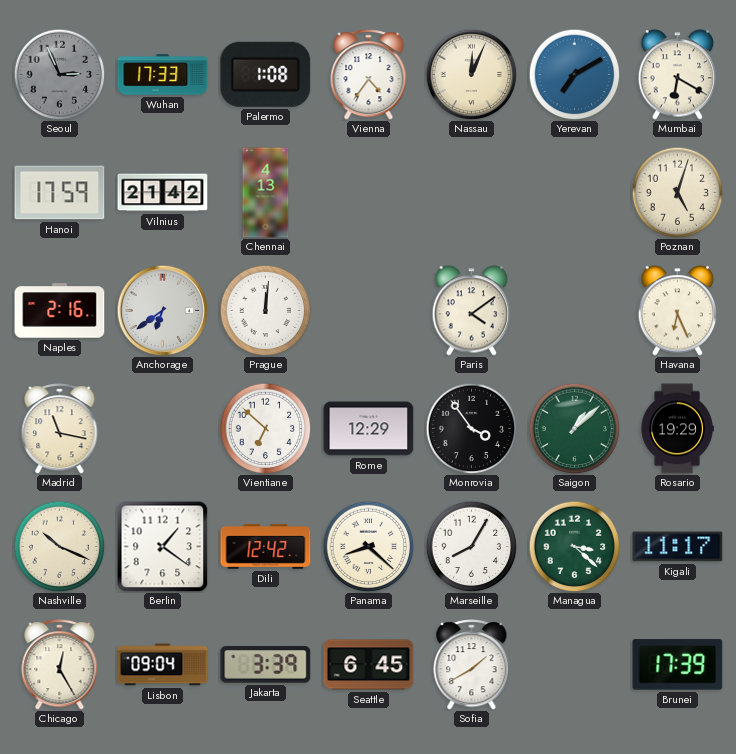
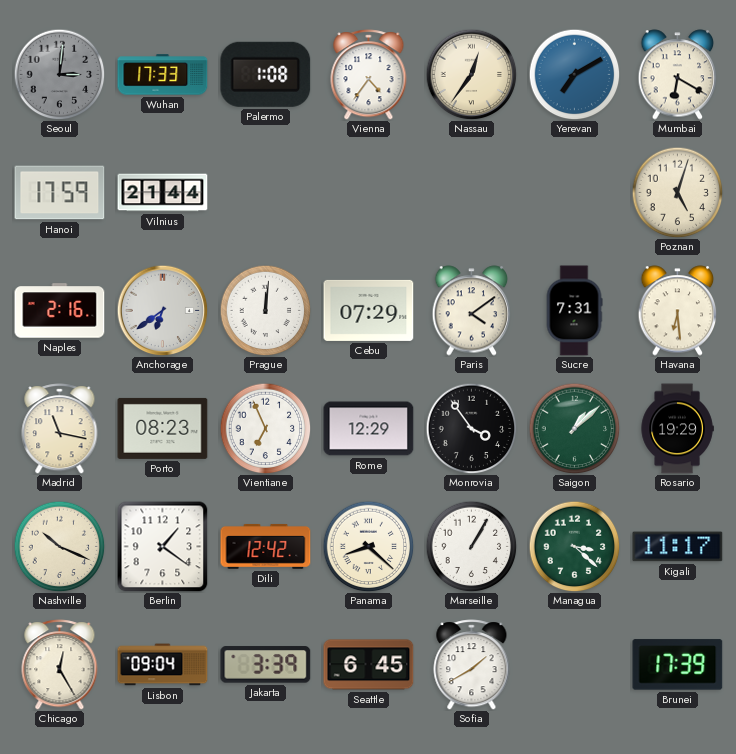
Seoul: 2:56 -> 3:01
Nassau: 12:04 -> 12:36
Vilnius: 21:42 -> 21:44
Chennai: 4:13 -> none
Cebu: none -> 07:29
Sucre: none -> 7:31
Havana: 6:26 -> 6:29
Porto: none -> 08:23
Vientiane: 6:52 -> 6:56
Marseille: 8:05 -> 1:05
